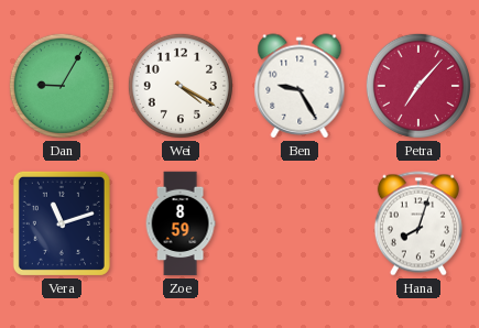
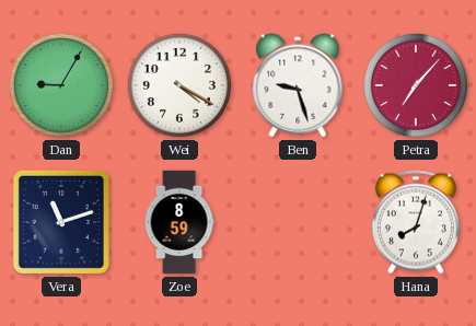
Ben: 9:25 -> 9:27
